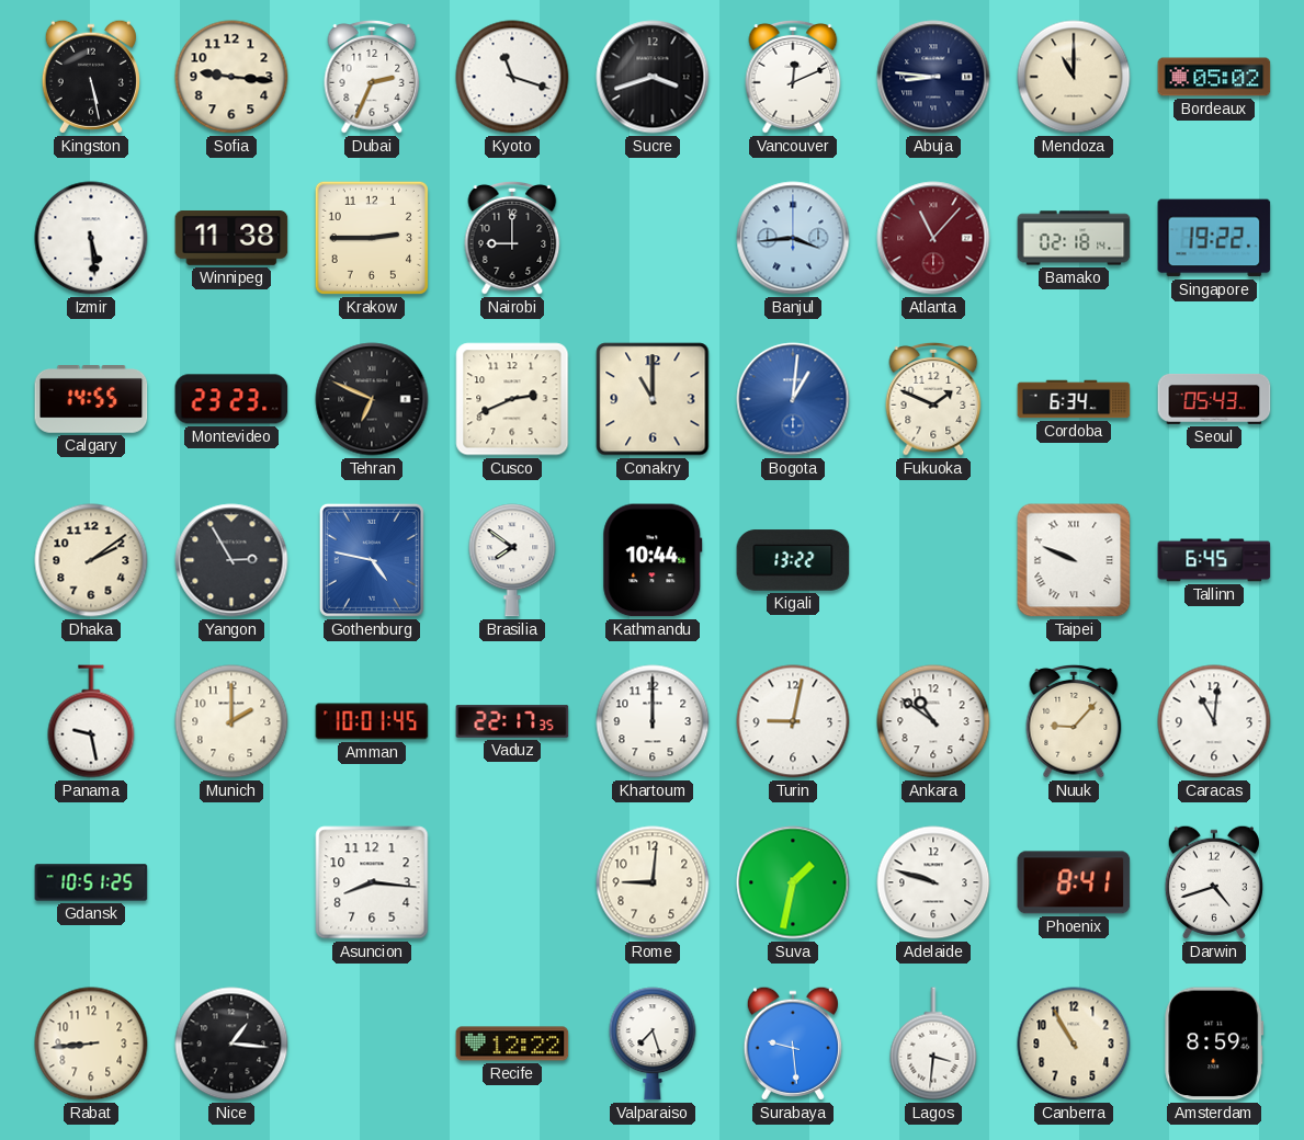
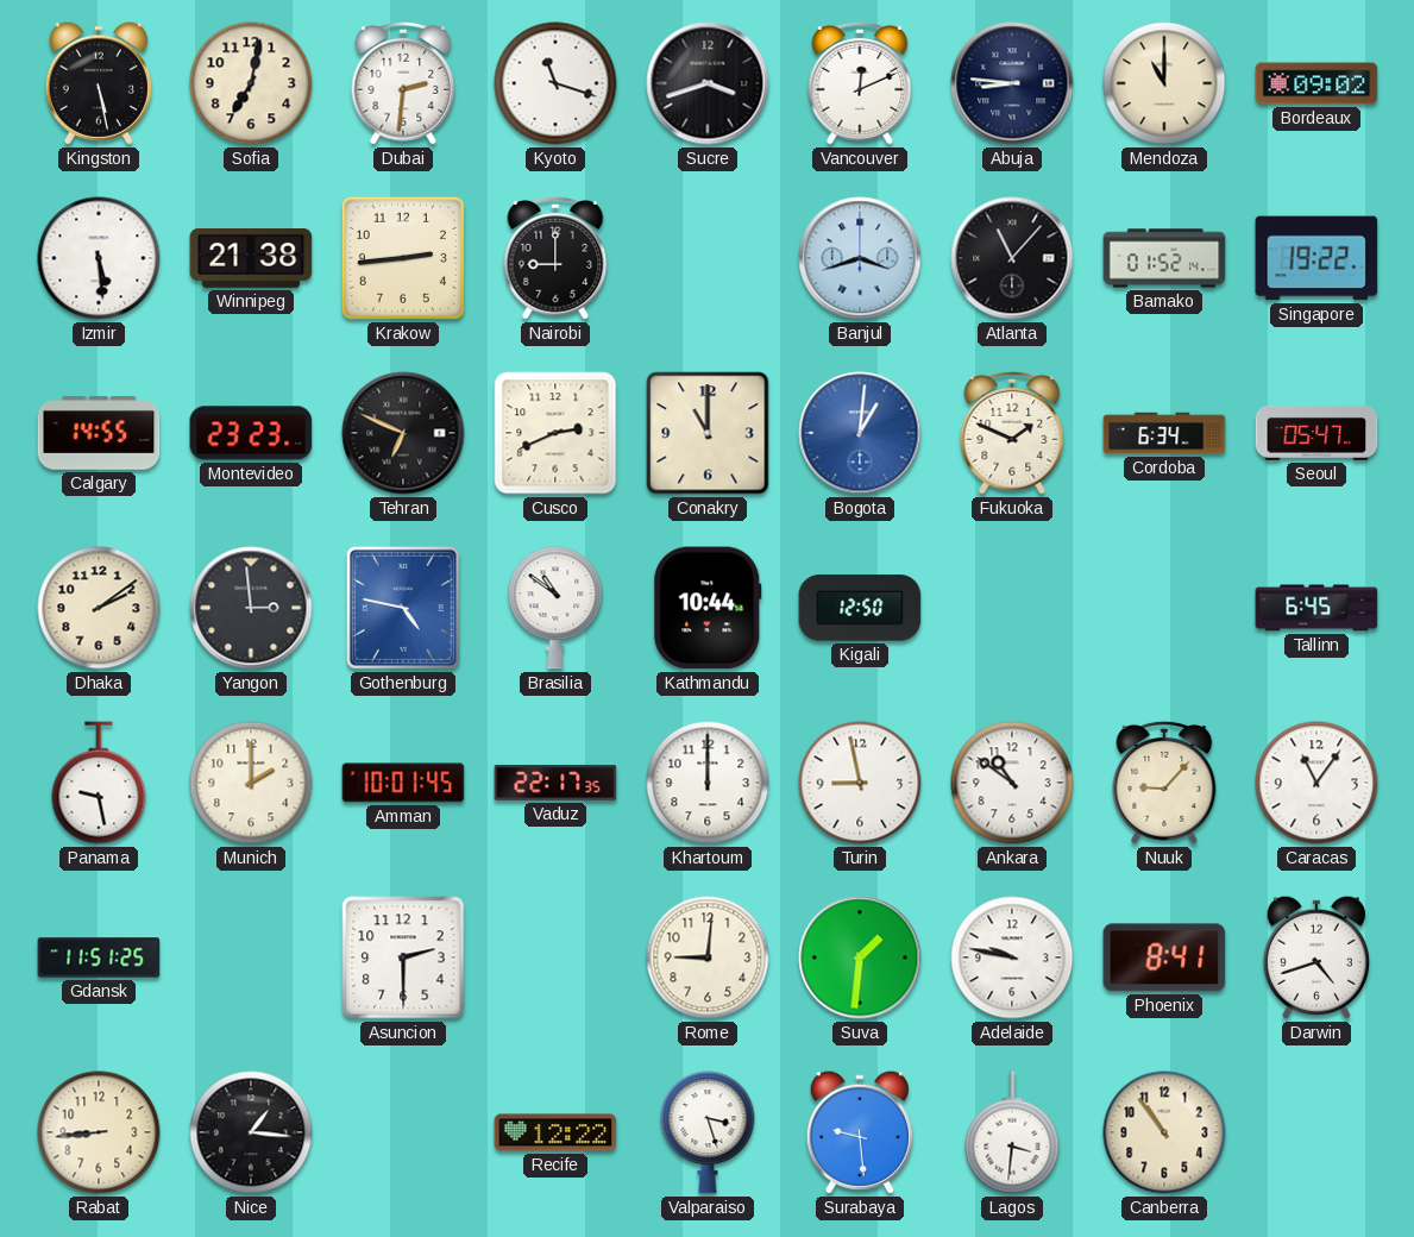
Sofia: 9:16 -> 7:02
Dubai: 2:34 -> 2:31
Bordeaux: 05:02 -> 09:02
Winnipeg: 11:38 -> 21:38
Krakow: 2:45 -> 2:44
Banjul: 3:44 -> 3:42
Atlanta dial: burgundy -> black
Bamako: 02:18 -> 01:52
Seoul: 05:43 -> 05:47
Yangon: 2:55 -> 2:59
Brasilia: 7:51 -> 10:51
Kigali: 13:22 -> 12:50
Taipei: 9:49 -> none
Turin: 9:02 -> 8:58
Caracas: 11:01 -> 11:06
Gdansk: 10:51 -> 11:51
Asuncion: 8:16 -> 2:30
Suva: 1:32 -> 1:31
Adelaide: 9:48 -> 9:47
Valparaiso: 7:27 -> 3:27
Canberra: 10:55 -> 10:54
Amsterdam: 8:59 -> none
